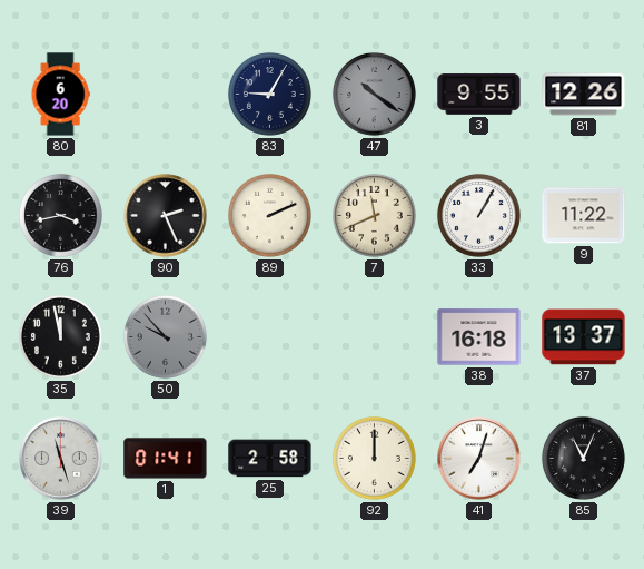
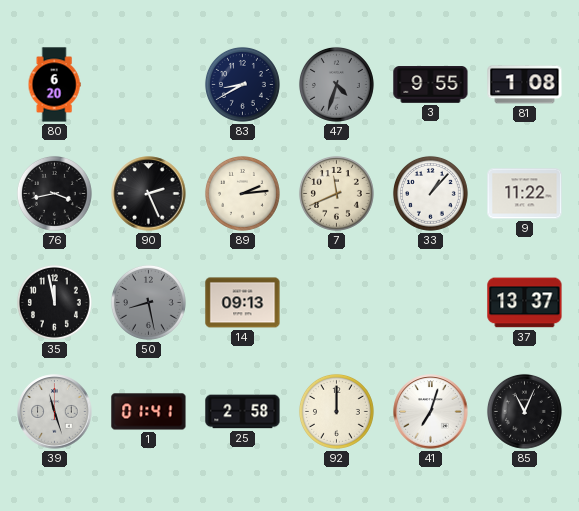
83: 9:05 -> 8:40
47: 10:21 -> 4:33
81: 12:26 -> 1:08
89: 2:11 -> 2:14
33: 1:05 -> 1:07
50: 9:53 -> 8:28
14: none -> 09:13
38: 16:18 -> none
